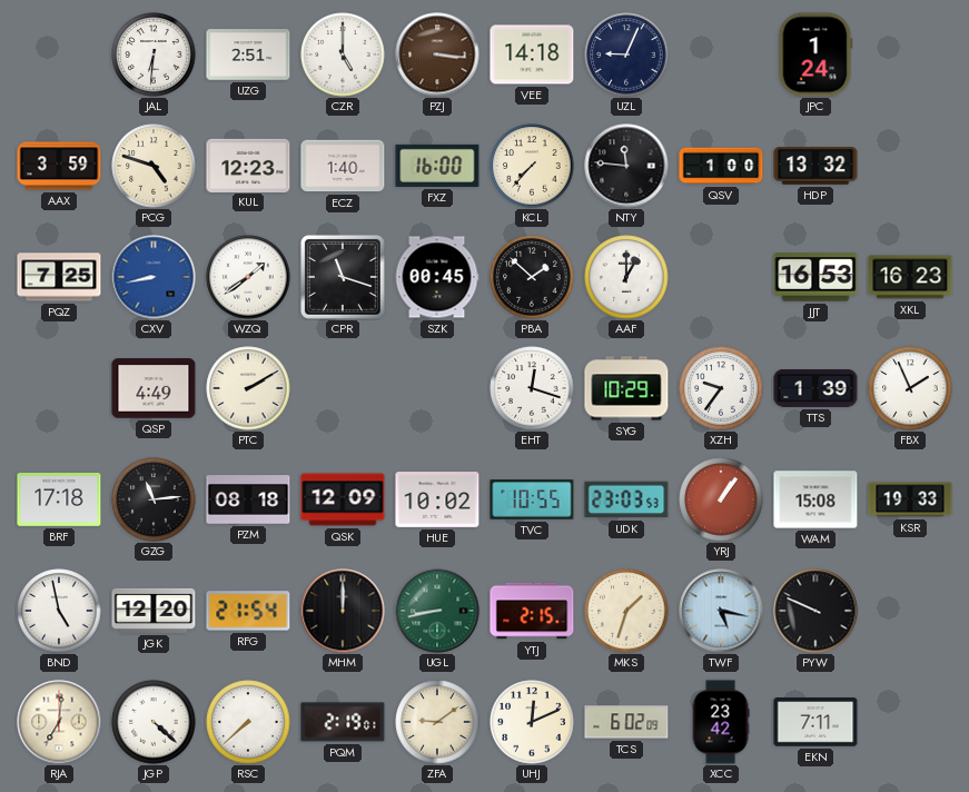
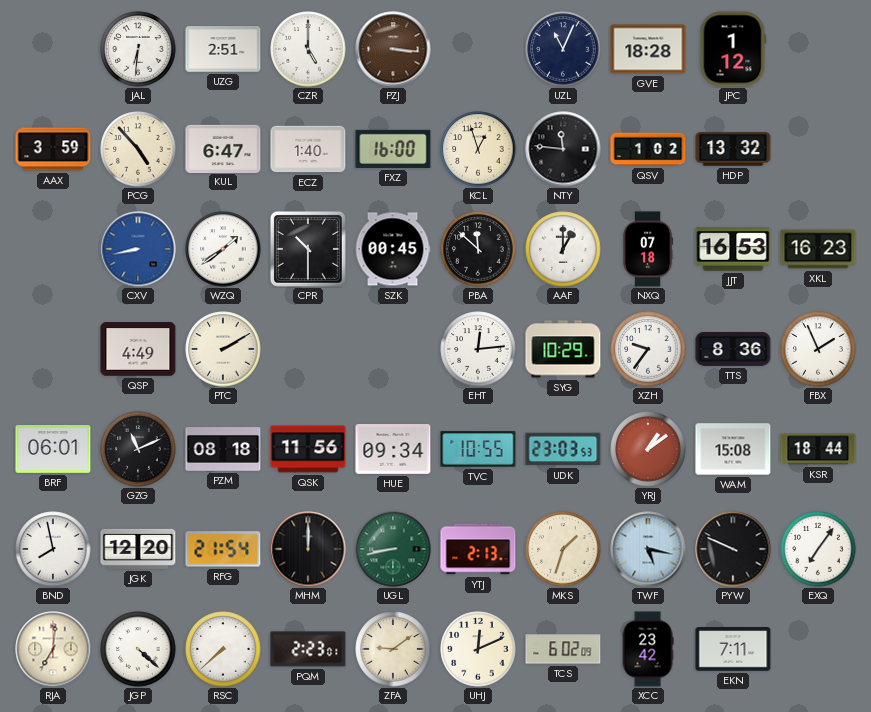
VEE: 14:18 -> none
UZL: 9:04 -> 11:04
GVE: none -> 18:28
JPC: 1:24 -> 1:12
PCG: 4:48 -> 4:53
KUL: 12:23 -> 6:47
KCL: 7:37 -> 12:57
QSV: 1:00 -> 1:02
PQZ: 7:25 -> none
CPR: 11:18 -> 10:30
PBA: 1:52 -> 11:52
NXQ: none -> 07:18
EHT: 12:18 -> 12:14
TTS: 1:39 -> 8:36
BRF: 17:18 -> 06:01
GZG: 11:14 -> 11:11
QSK: 12:09 -> 11:56
HUE: 10:02 -> 09:34
YRJ: 1:06 -> 1:09
KSR: 19:33 -> 18:44
BND: 4:58 -> 7:58
YTJ: 2:15 -> 2:13
EXQ: none -> 7:06
PQM: 2:19 -> 2:23
